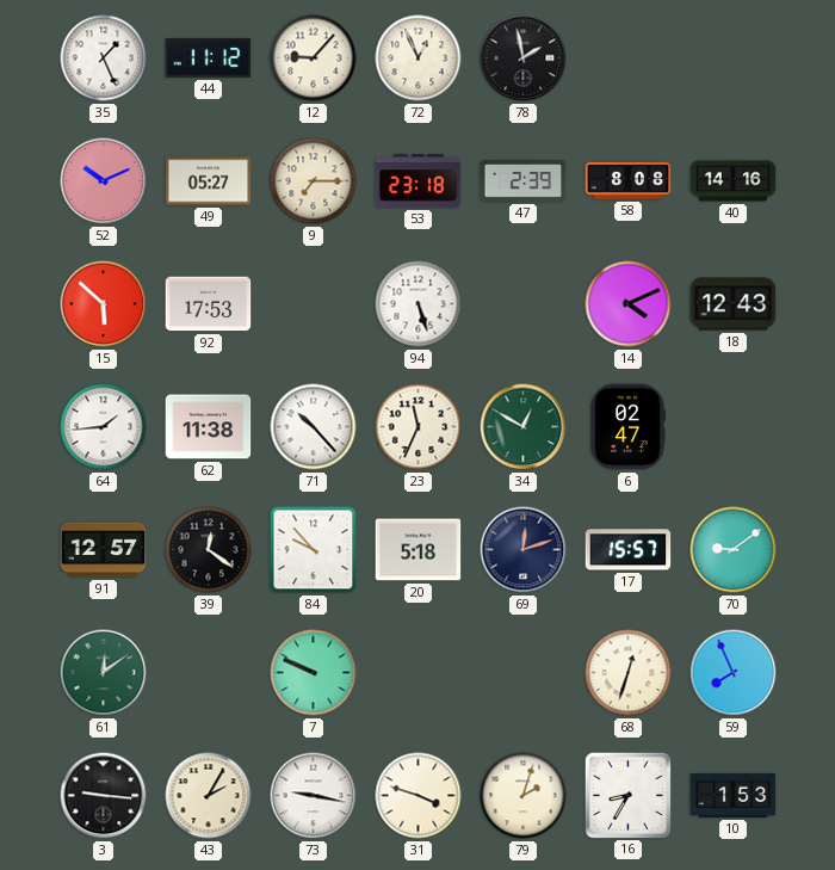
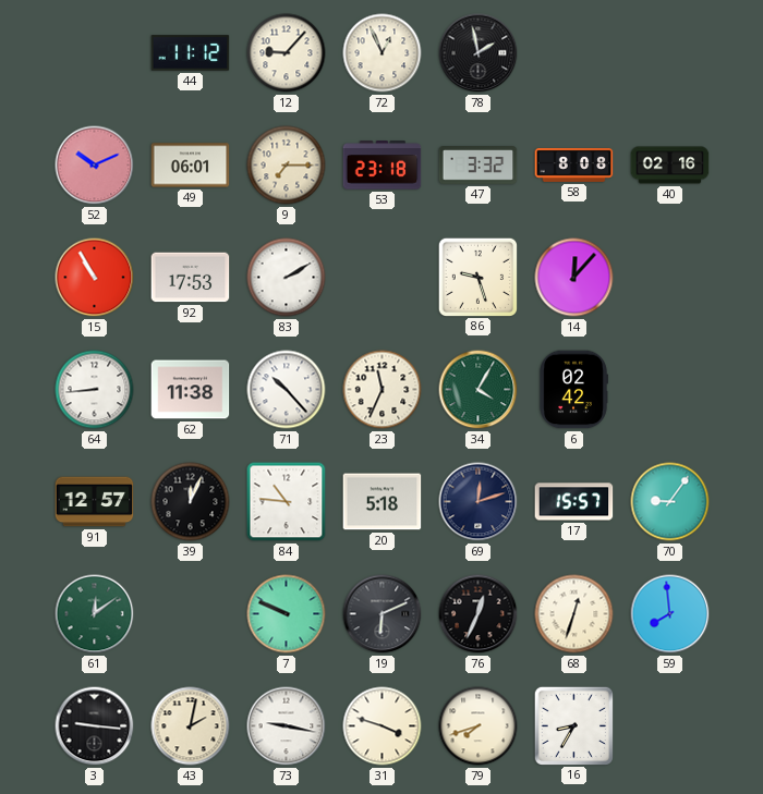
35: 1:26 -> none
49: 05:27 -> 06:01
47: 2:39 -> 3:32
40: 14:16 -> 02:16
15: 5:52 -> 10:55
83: none -> 2:10
94: 5:27 -> none
86: none -> 9:27
14: 4:11 -> 12:07
18: 12:43 -> none
64: 1:44 -> 8:44
34: 12:50 -> 4:05
6: 02:47 -> 02:42
39: 12:21 -> 12:04
84: 9:53 -> 10:46
70: 9:09 -> 9:06
19: none -> 6:11
76: none -> 12:34
59: 7:56 -> 7:59
43: 2:05 -> 2:02
79: 2:03 -> 7:42
10: 1:53 -> none
